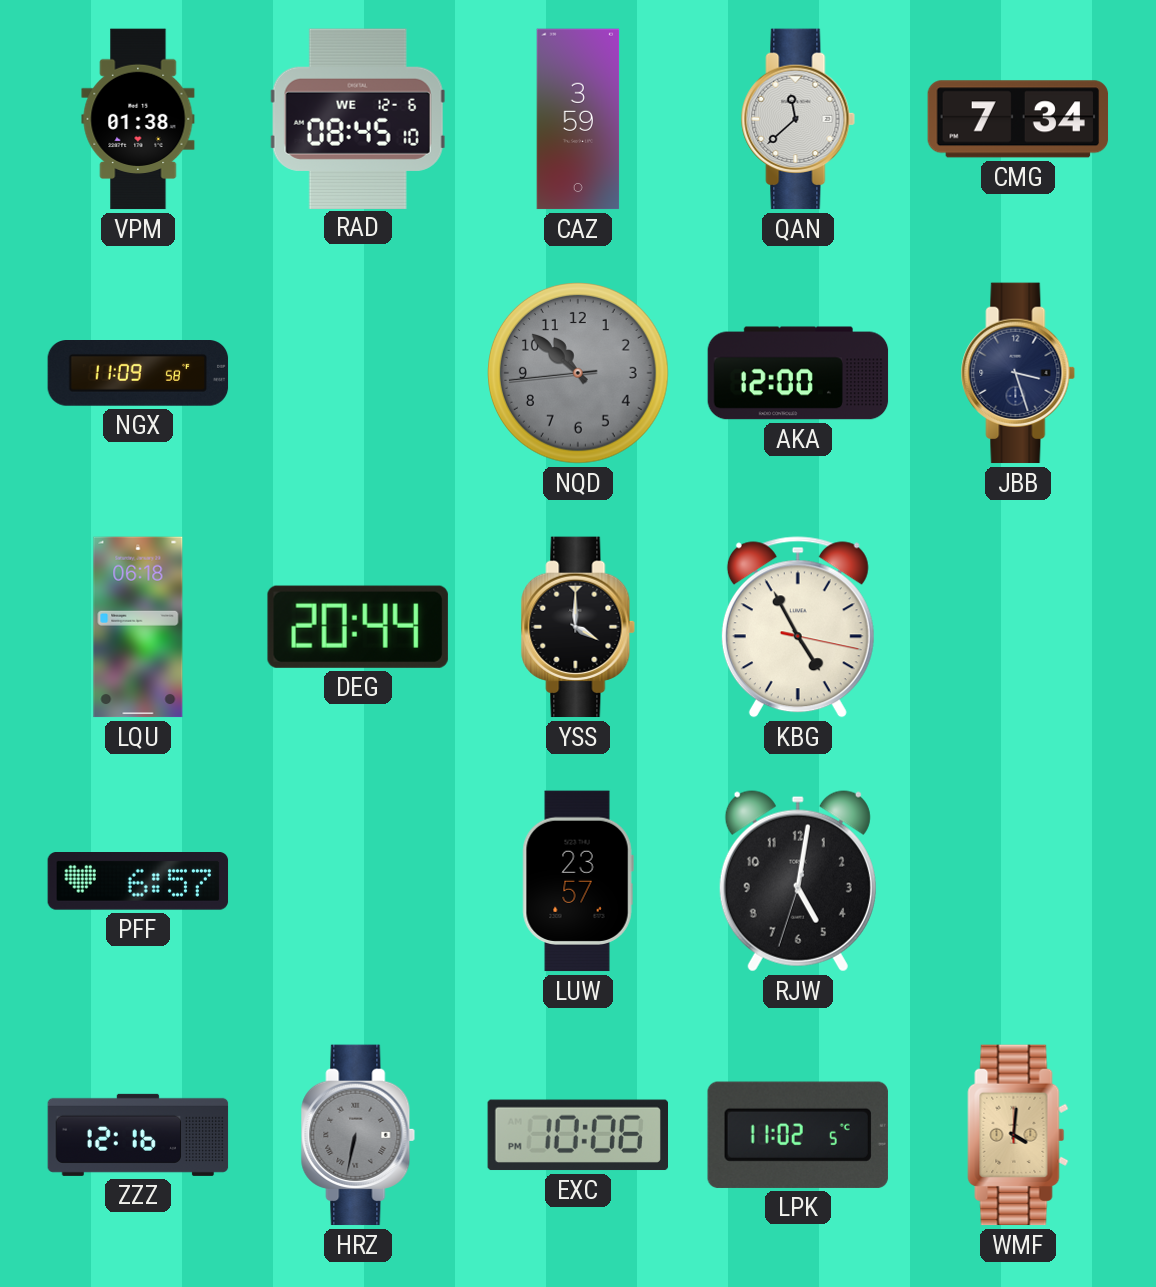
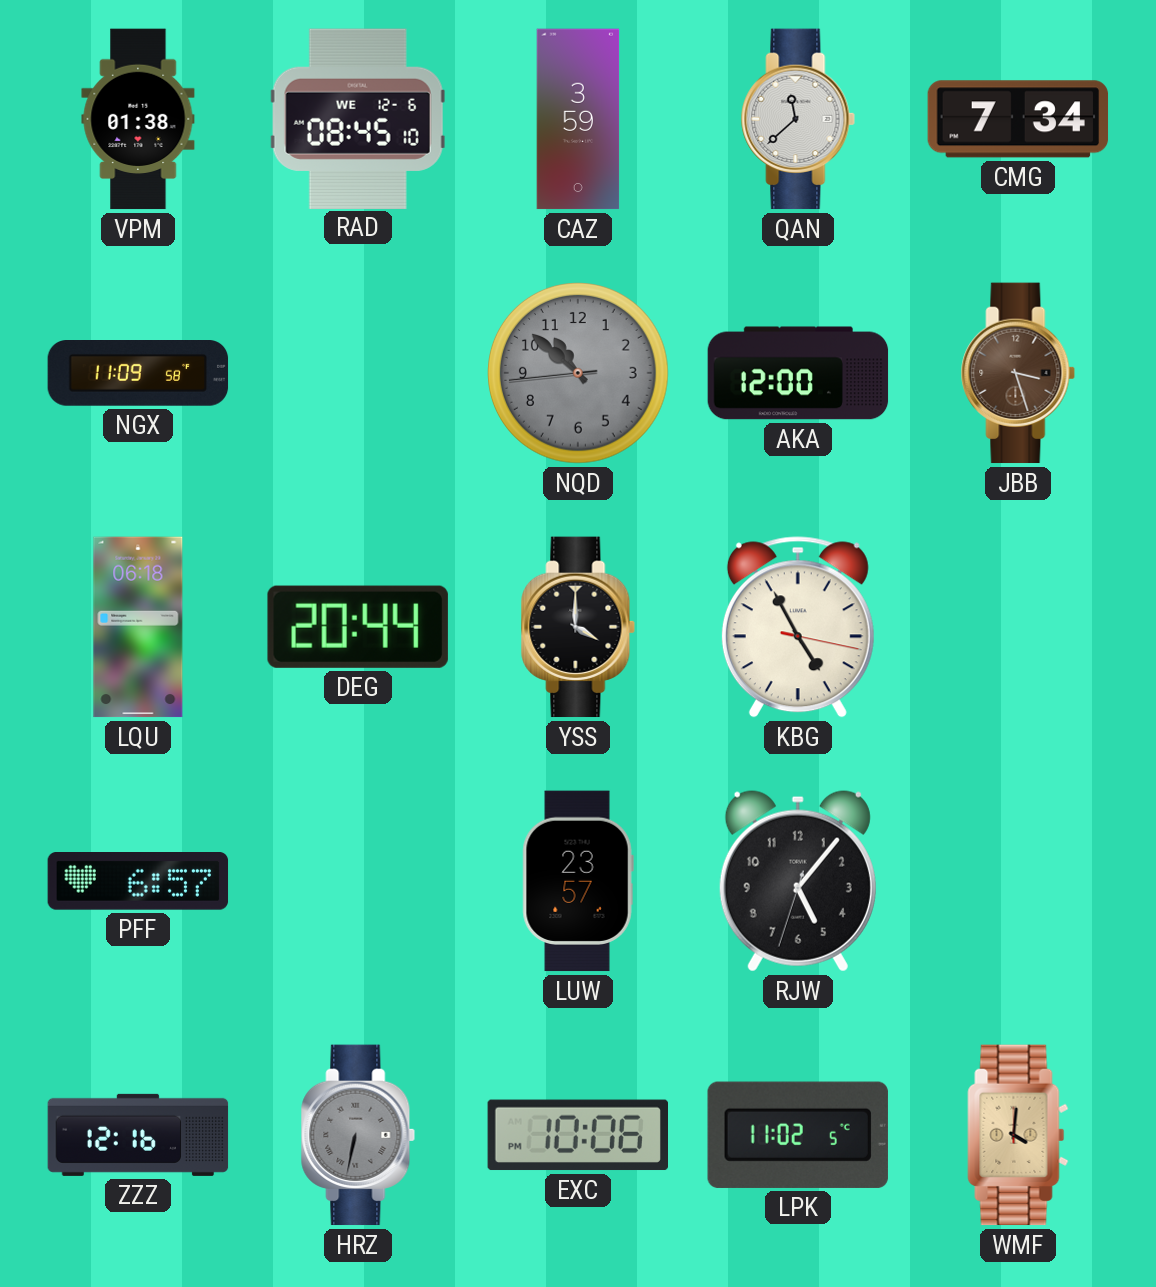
JBB dial: navy -> brown
RJW: 5:01 -> 5:06
